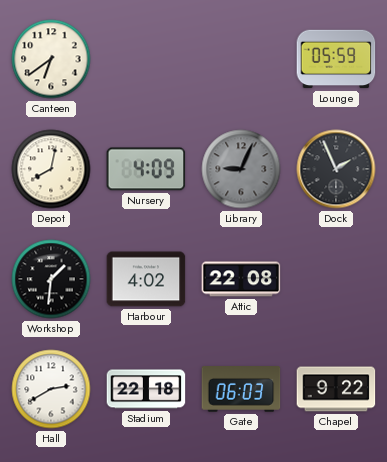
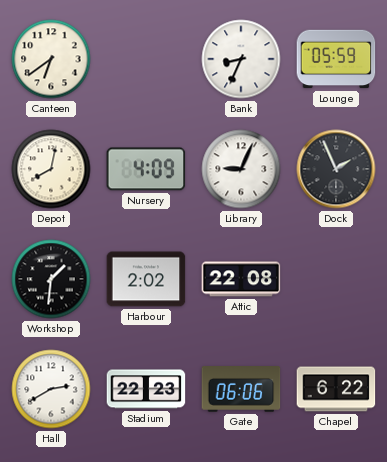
Bank: none -> 8:34
Library dial: grey -> white
Harbour: 4:02 -> 2:02
Stadium: 22:18 -> 22:23
Gate: 06:03 -> 06:06
Chapel: 9:22 -> 6:22
